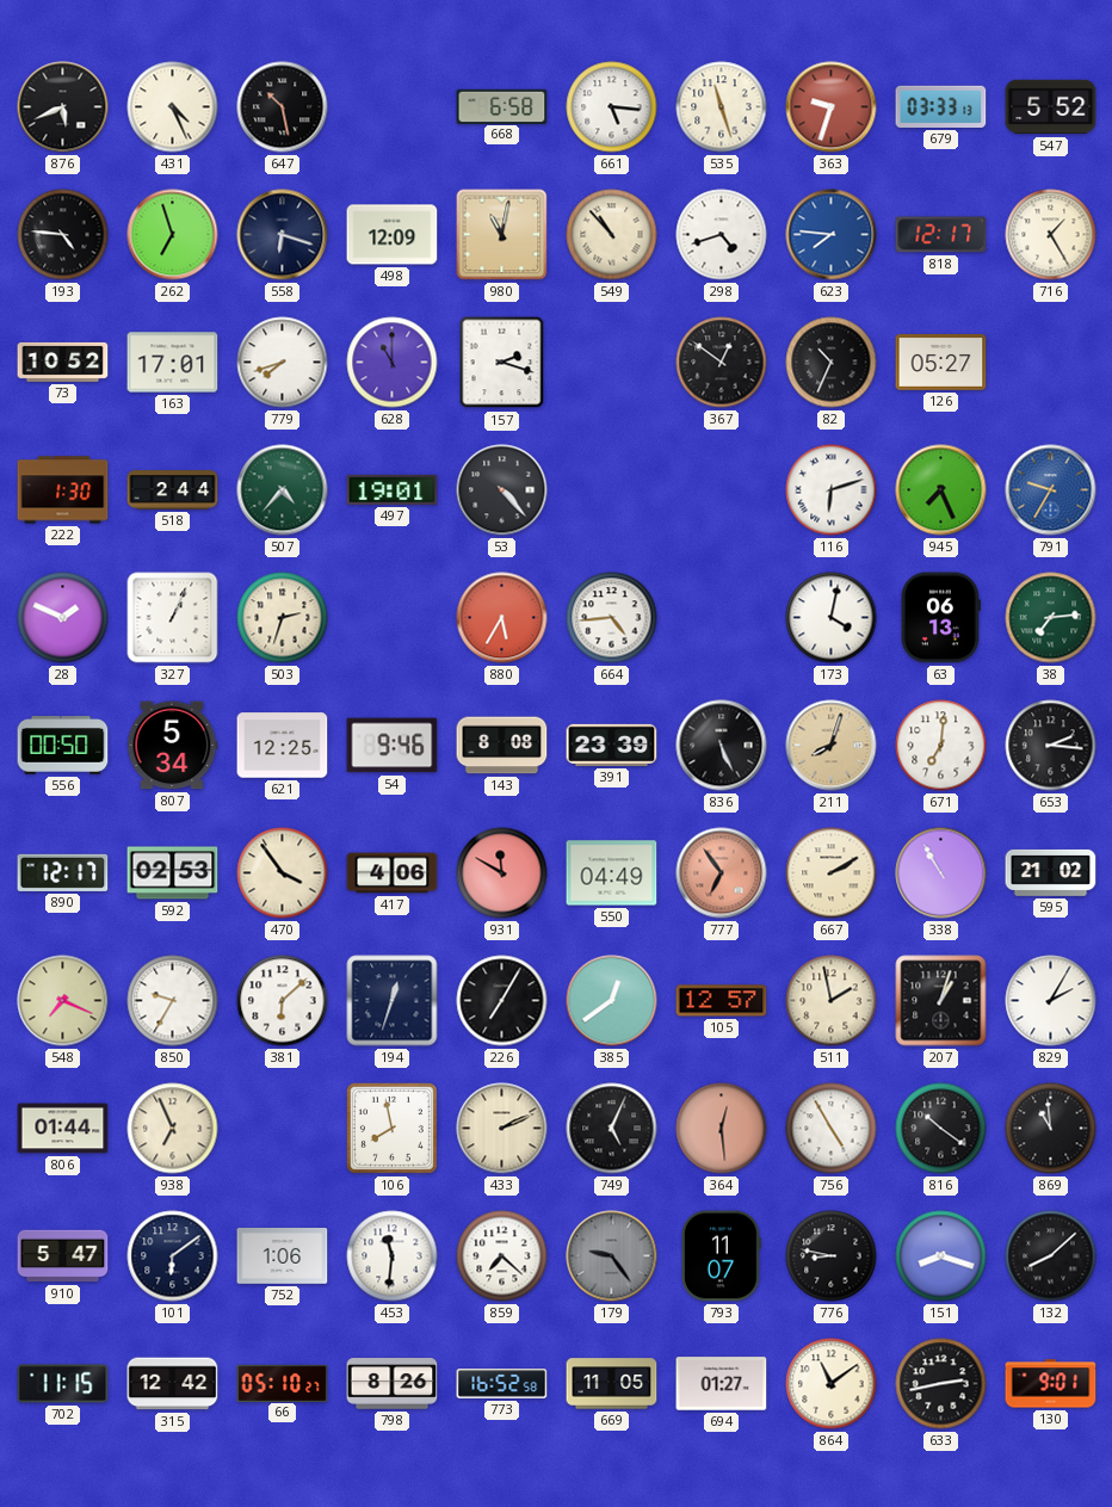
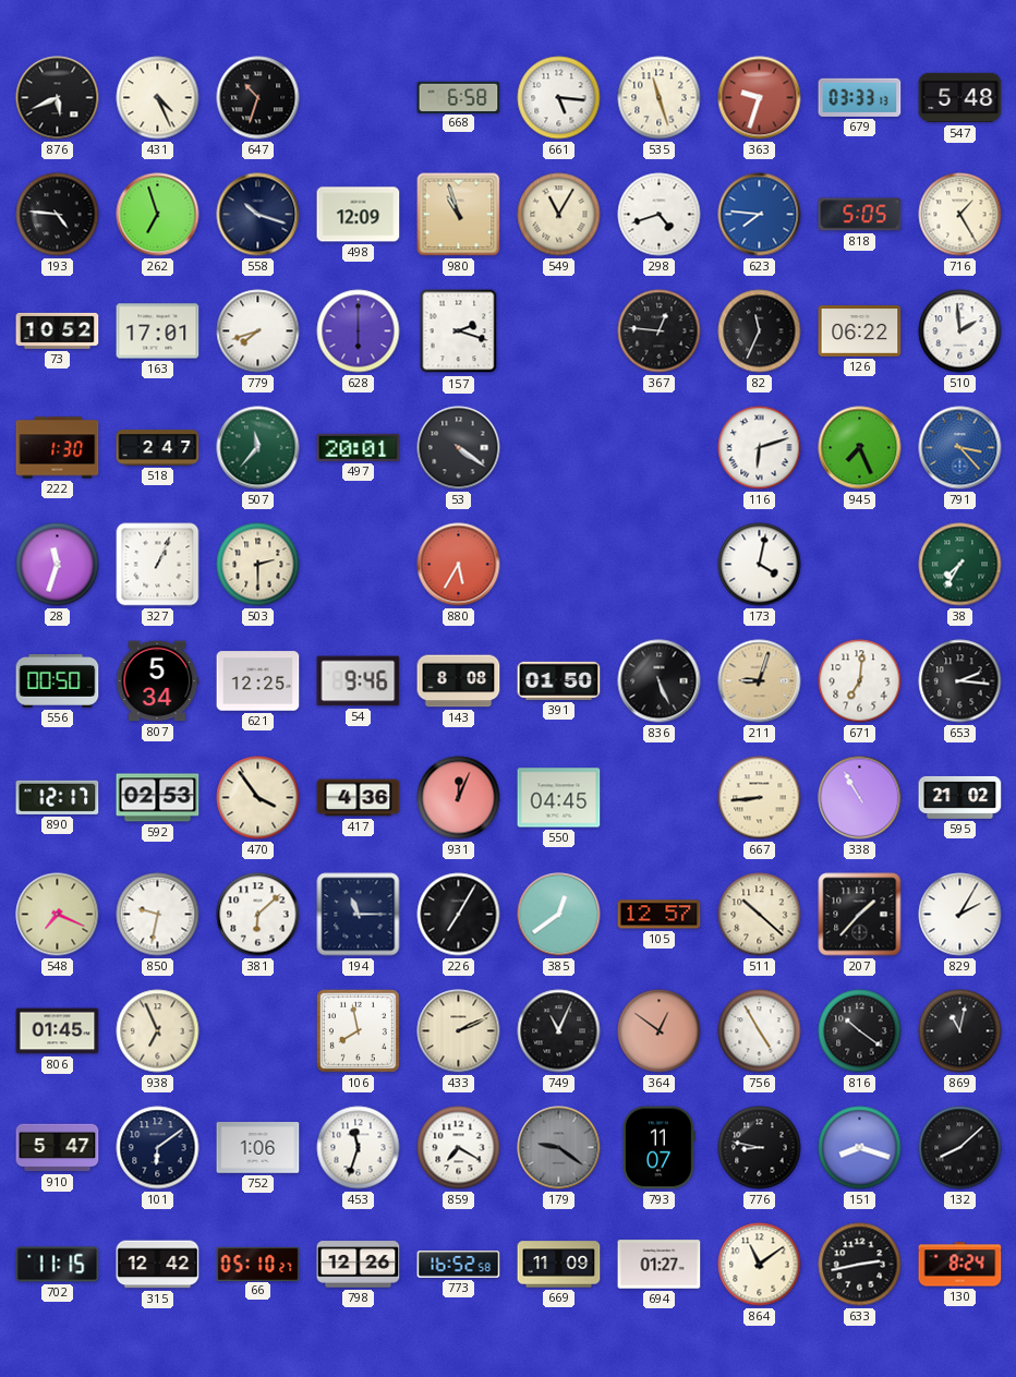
647: 10:28 -> 10:33
547: 5:52 -> 5:48
558: 6:18 -> 10:18
980: 11:02 -> 10:57
549: 10:53 -> 11:05
818: 12:17 -> 5:05
628: 11:00 -> 6:00
367: 12:51 -> 12:46
82: 10:34 -> 11:34
126: 05:27 -> 06:22
510: none -> 1:59
518: 2:44 -> 2:47
507: 4:37 -> 11:37
497: 19:01 -> 20:01
53: 4:23 -> 4:21
791: 9:35 -> 3:23
28: 1:49 -> 11:33
503: 2:33 -> 2:30
664: 4:44 -> none
63: 06:13 -> none
38: 7:14 -> 7:35
391: 23:39 -> 01:50
211: 8:03 -> 9:03
417: 4:06 -> 4:36
931: 11:50 -> 12:04
550: 04:49 -> 04:45
777: 6:54 -> none
667: 2:10 -> 8:44
850: 9:35 -> 9:32
194: 12:33 -> 11:15
511: 1:58 -> 10:22
207: 1:03 -> 1:37
806: 01:44 -> 01:45
749: 5:04 -> 11:04
364: 12:29 -> 12:51
869: 10:59 -> 11:02
453: 11:31 -> 11:33
859: 7:22 -> 7:20
179: 9:24 -> 9:21
798: 8:26 -> 12:26
669: 11:05 -> 11:09
130: 9:01 -> 8:24
